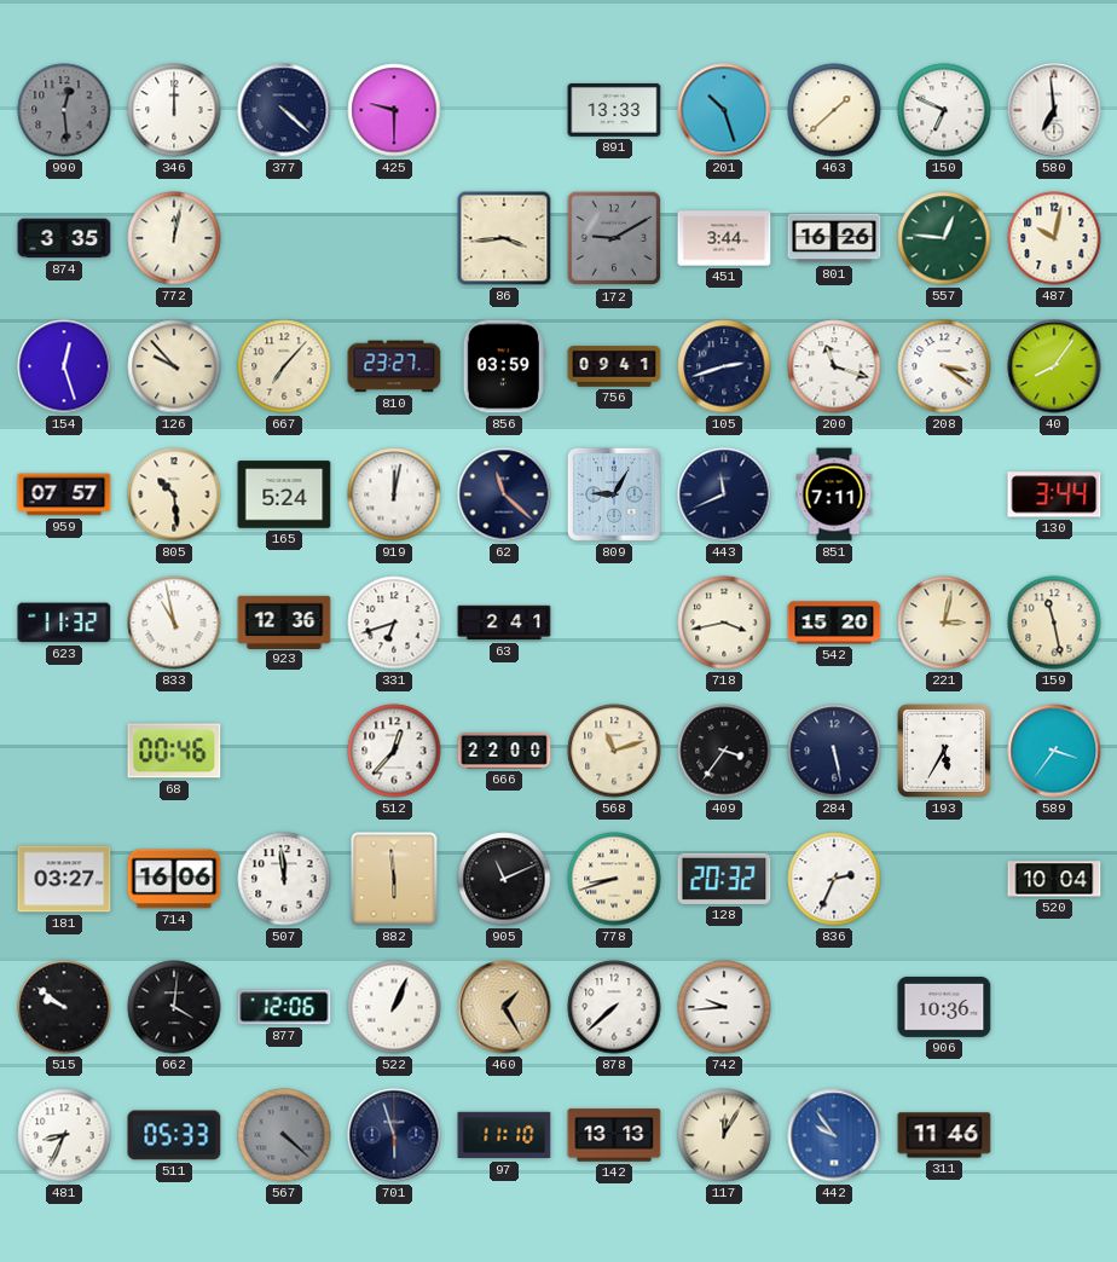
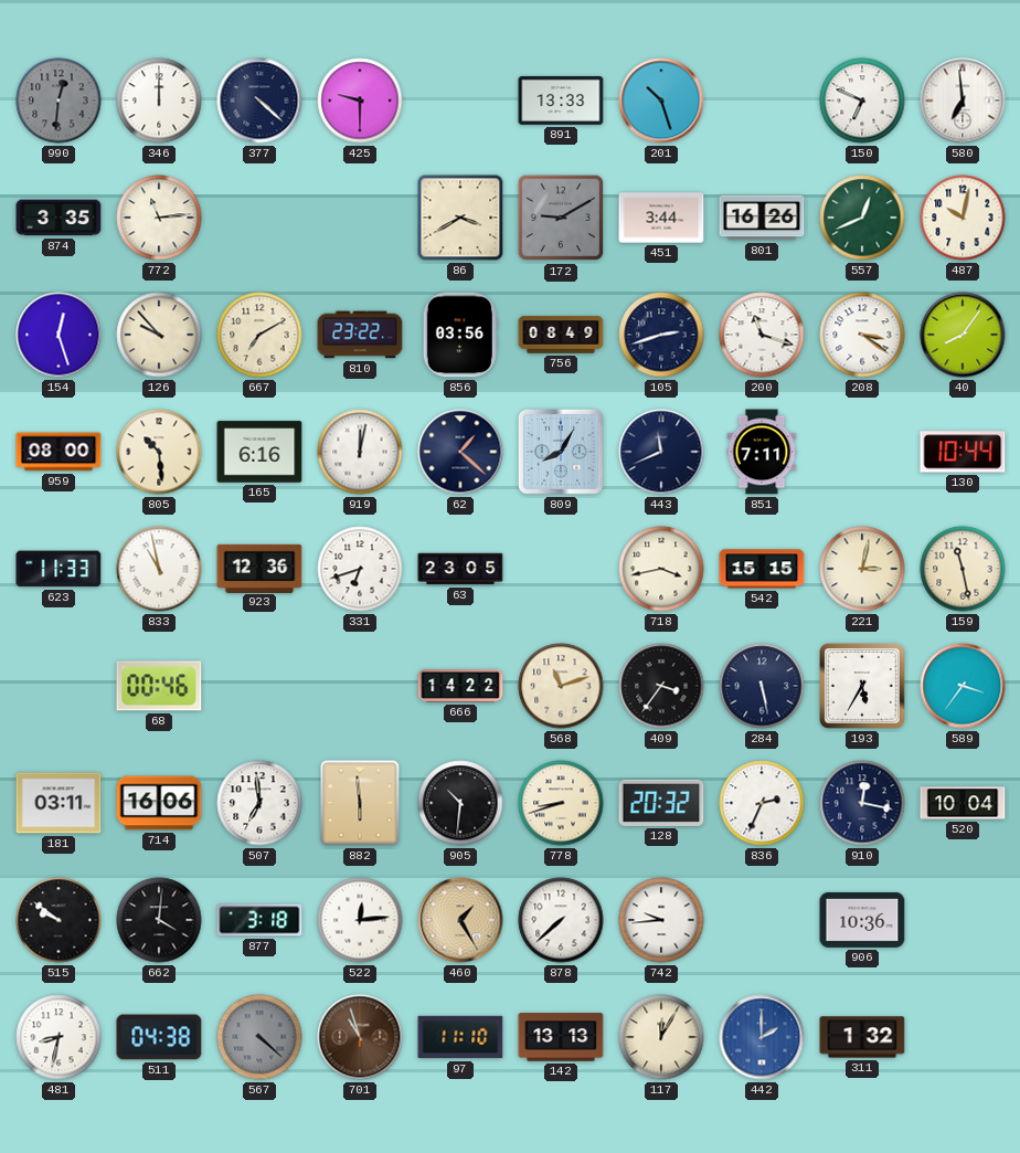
990: 12:29 -> 12:31
463: 1:38 -> none
772: 12:02 -> 11:14
86: 3:44 -> 3:40
557: 12:46 -> 12:41
667: 7:07 -> 7:10
810: 23:27 -> 23:22
856: 03:59 -> 03:56
756: 09:41 -> 08:49
959: 07:57 -> 08:00
165: 5:24 -> 6:16
62: 11:22 -> 1:22
809: 9:05 -> 8:05
130: 3:44 -> 10:44
623: 11:32 -> 11:33
63: 2:41 -> 23:05
542: 15:20 -> 15:15
512: 12:37 -> none
666: 22:00 -> 14:22
181: 03:27 -> 03:11
507: 11:59 -> 6:59
905: 11:11 -> 10:31
910: none -> 12:17
877: 12:06 -> 3:18
522: 1:04 -> 12:14
481: 8:34 -> 8:32
511: 05:33 -> 04:38
701: 5:57 -> 10:57
701 dial: navy -> brown
442: 9:54 -> 2:00
311: 11:46 -> 1:32
